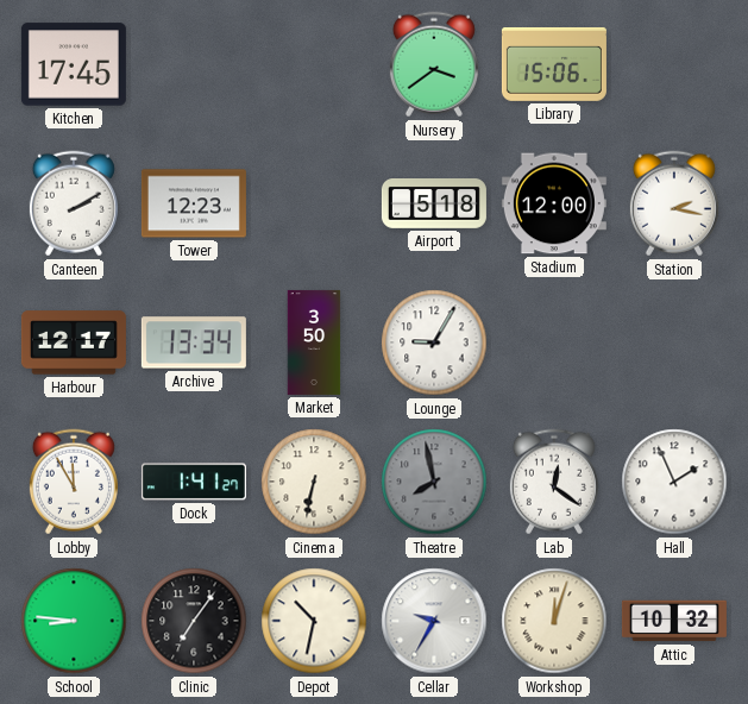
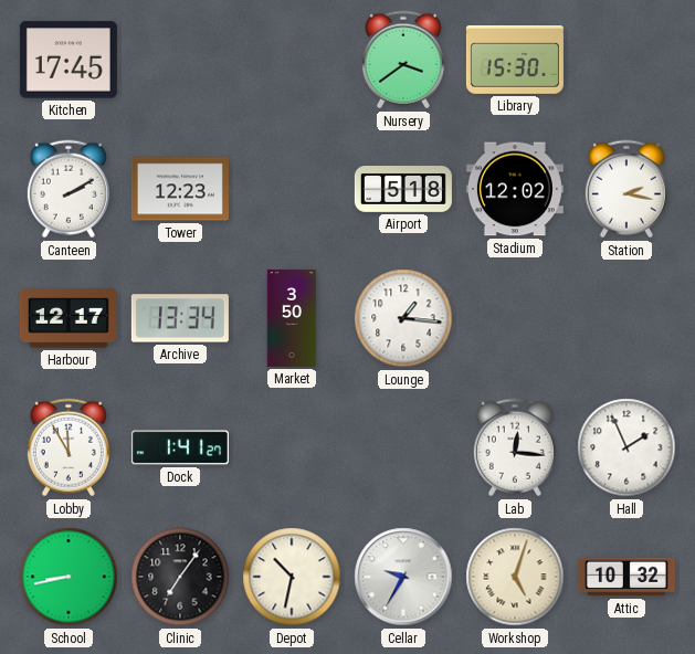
Library: 15:06 -> 15:30
Stadium: 12:00 -> 12:02
Lounge: 9:05 -> 1:16
Cinema: 6:32 -> none
Theatre: 7:58 -> none
Lab: 12:21 -> 12:16
School: 8:46 -> 8:43
Workshop: 12:03 -> 5:03
